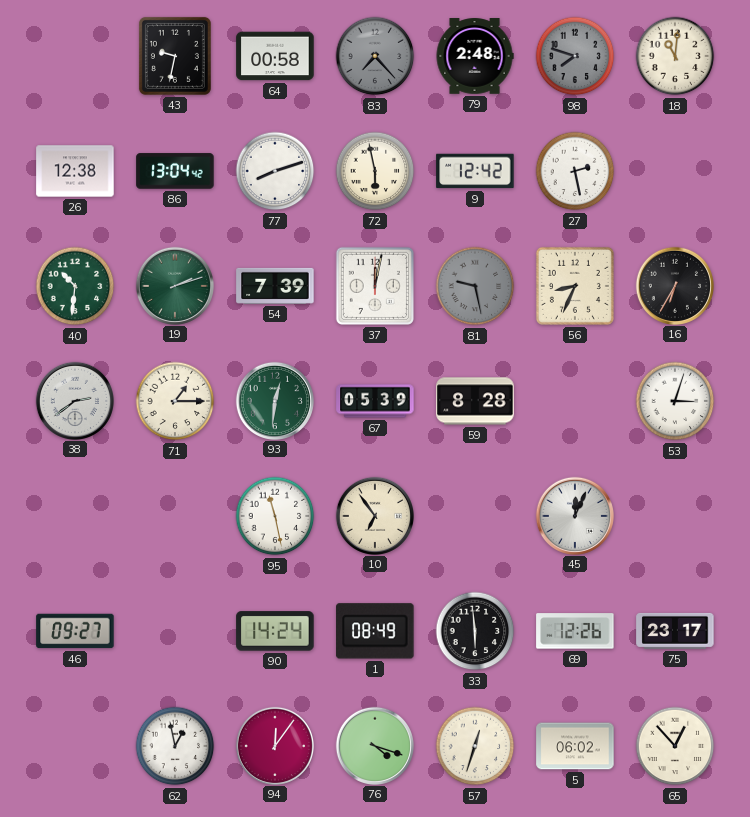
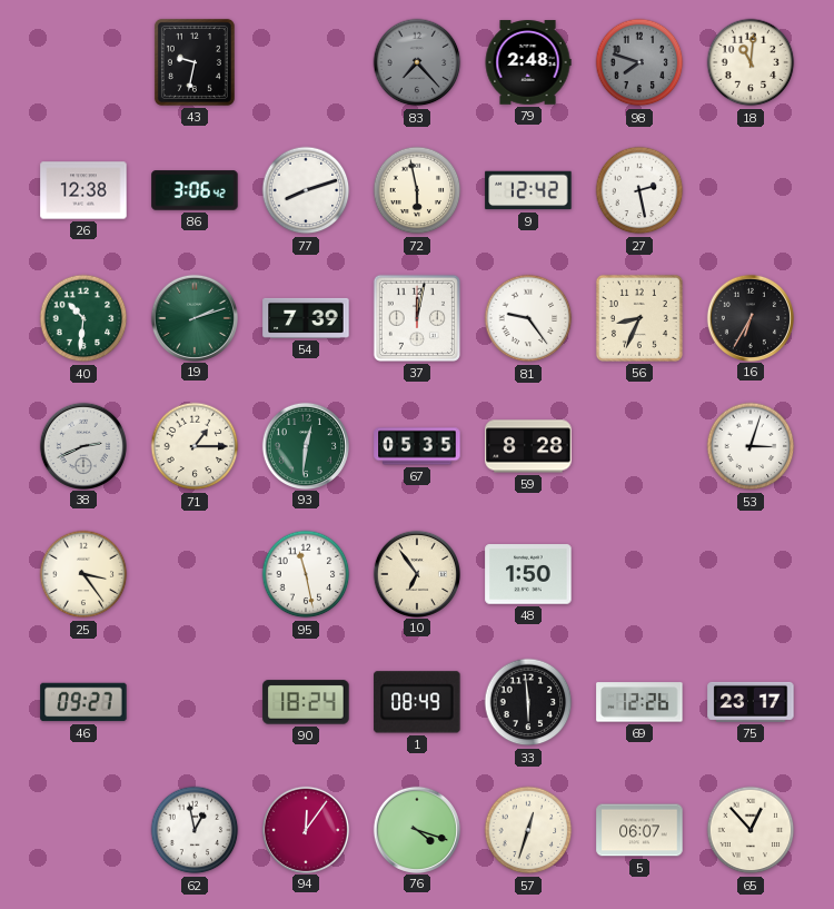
64: 00:58 -> none
86: 13:04 -> 3:06
81: 9:28 -> 9:24
81 dial: grey -> white
38: 2:39 -> 2:41
67: 05:39 -> 05:35
25: none -> 3:24
48: none -> 1:50
45: 12:04 -> none
90: 14:24 -> 18:24
5: 06:02 -> 06:07
